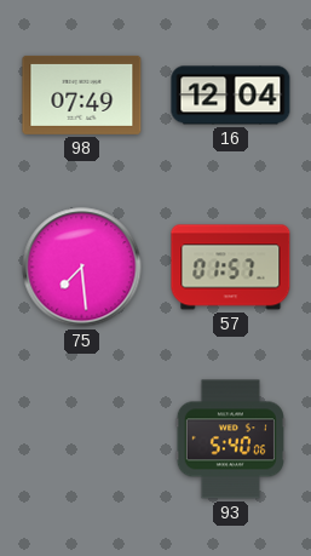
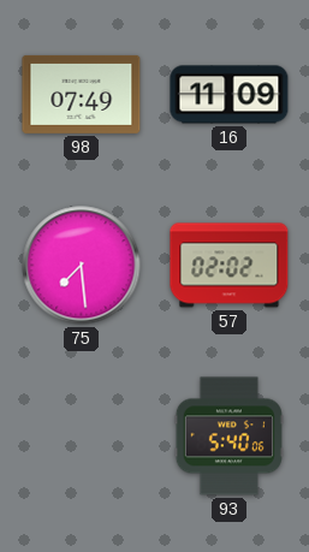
16: 12:04 -> 11:09
57: 01:57 -> 02:02
